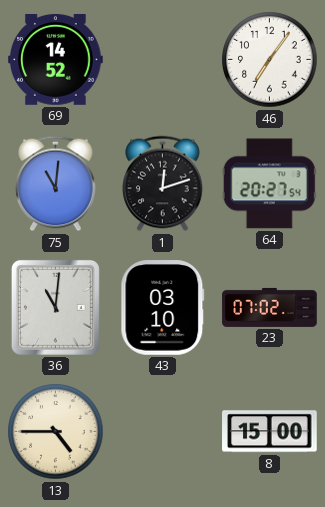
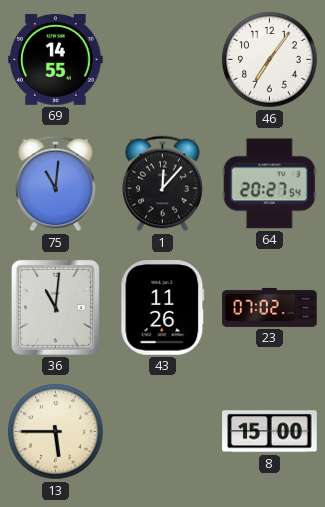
69: 14:52 -> 14:55
1: 12:12 -> 12:07
43: 03:10 -> 11:26
13: 4:45 -> 5:45
